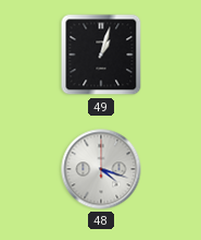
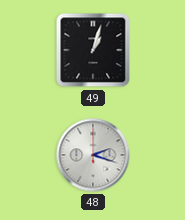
48: 4:18 -> 2:18
